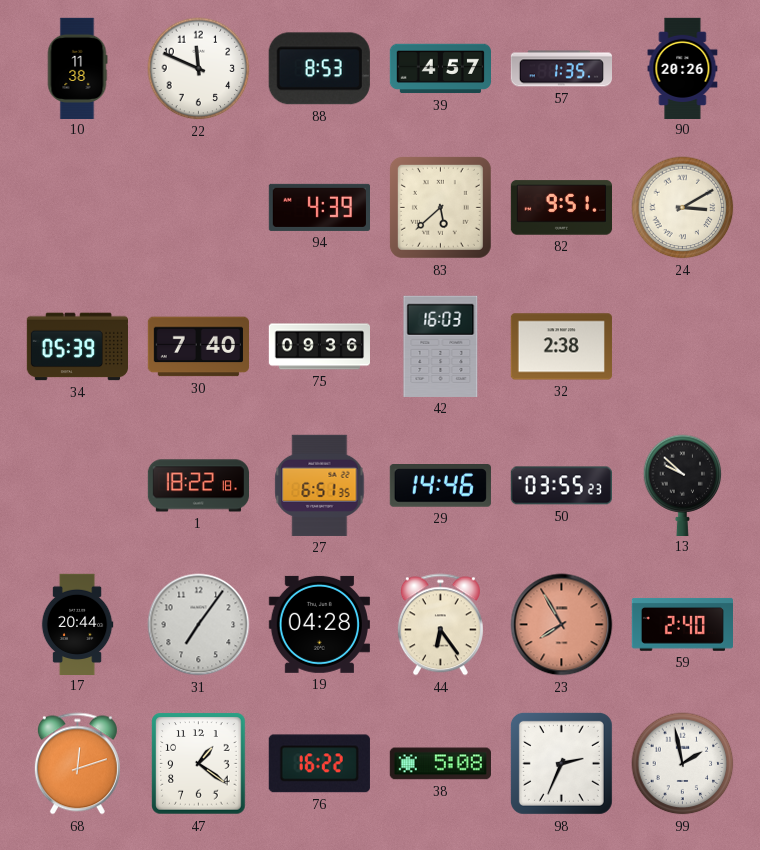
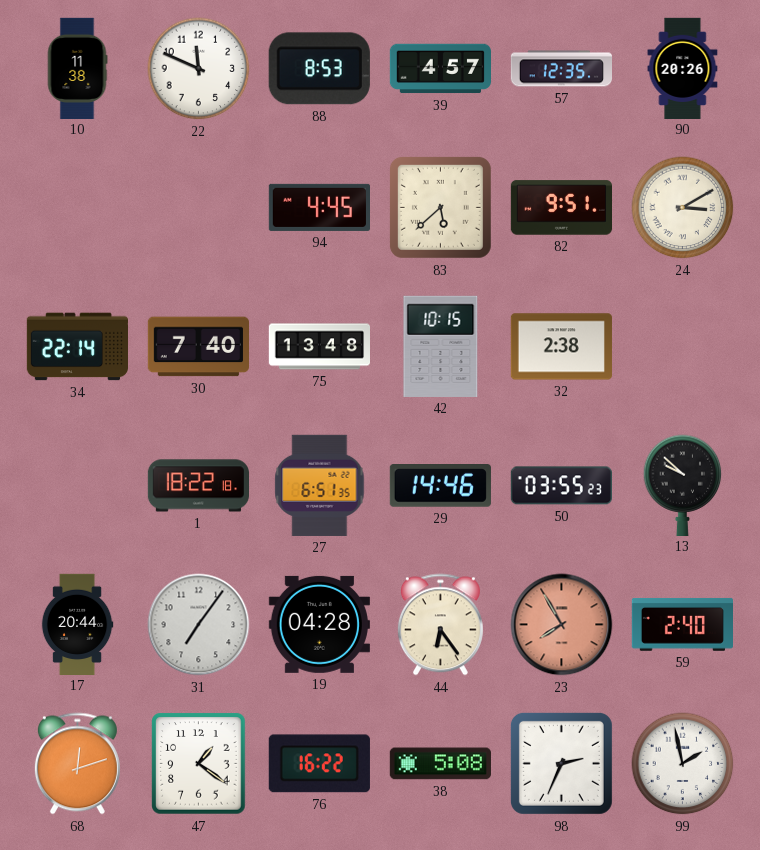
57: 1:35 -> 12:35
94: 4:39 -> 4:45
34: 05:39 -> 22:14
75: 09:36 -> 13:48
42: 16:03 -> 10:15
